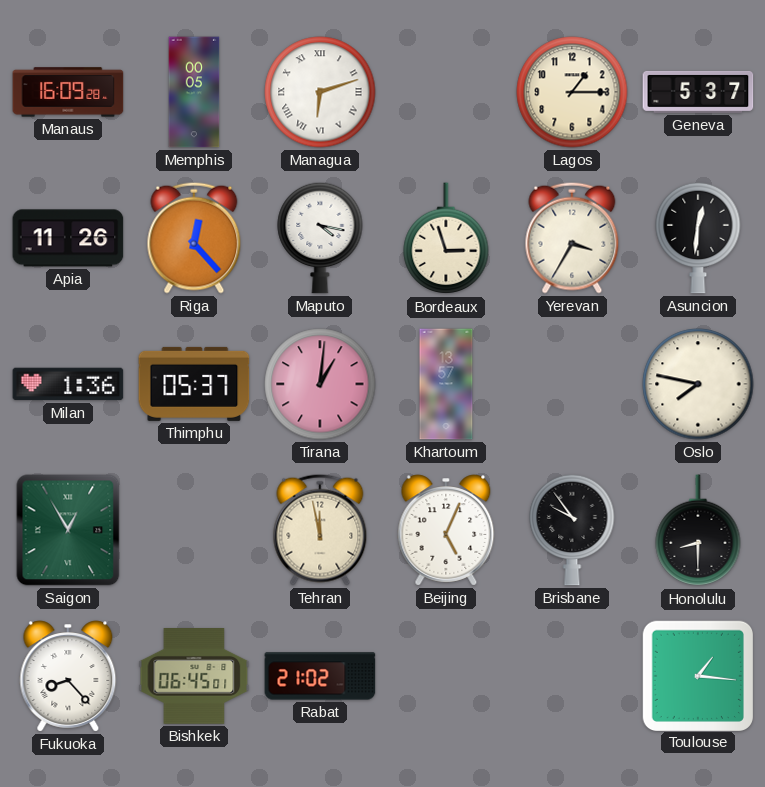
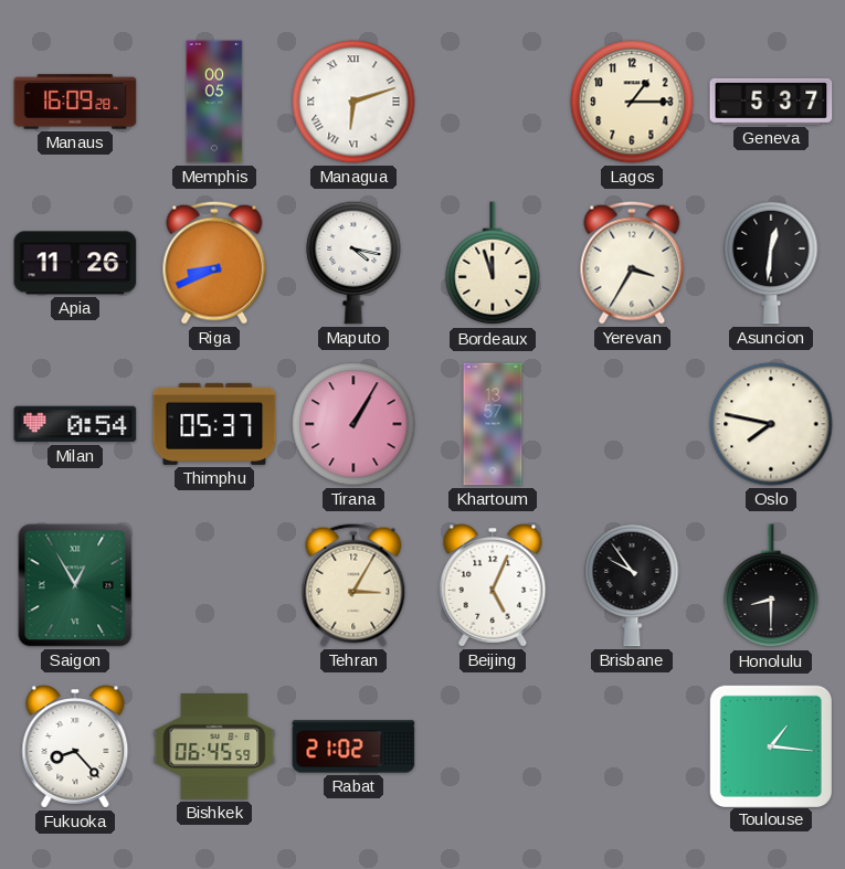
Riga: 12:23 -> 8:41
Bordeaux: 2:57 -> 11:57
Milan: 1:36 -> 0:54
Tirana: 1:01 -> 1:05
Tehran: 11:58 -> 3:05
Bishkek: 06:45:01 -> 06:45:59
